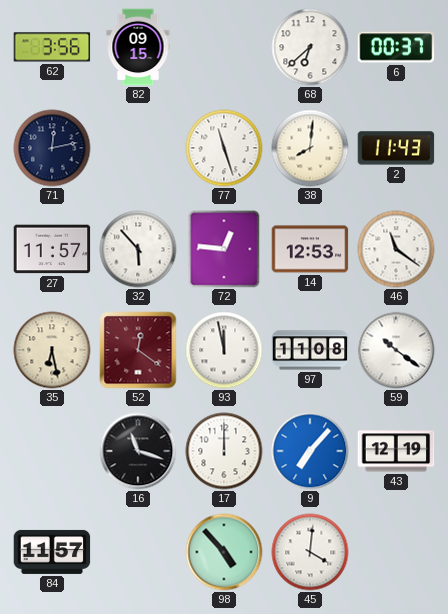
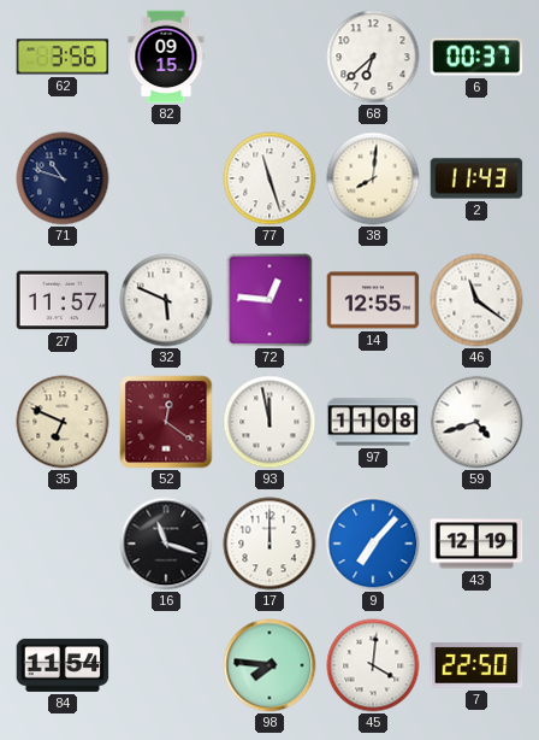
71: 12:13 -> 10:48
32: 5:53 -> 5:49
14: 12:53 -> 12:55
35: 6:28 -> 6:49
59: 10:21 -> 4:42
84: 11:57 -> 11:54
98: 4:53 -> 7:46
7: none -> 22:50
